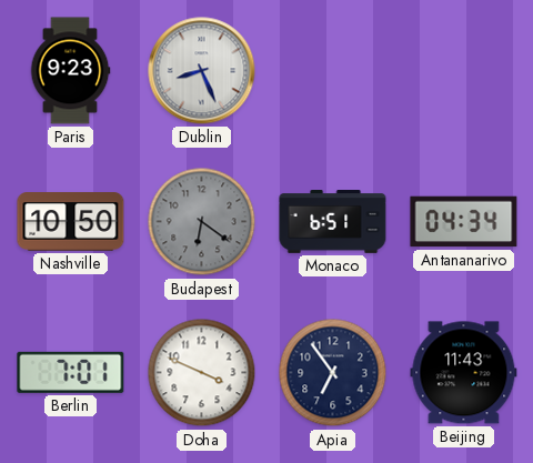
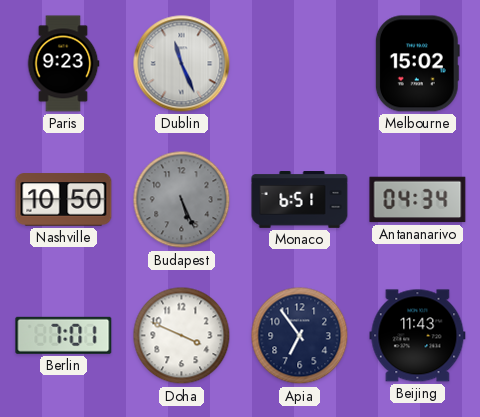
Dublin: 8:26 -> 11:26
Melbourne: none -> 15:02
Budapest: 6:21 -> 5:26
